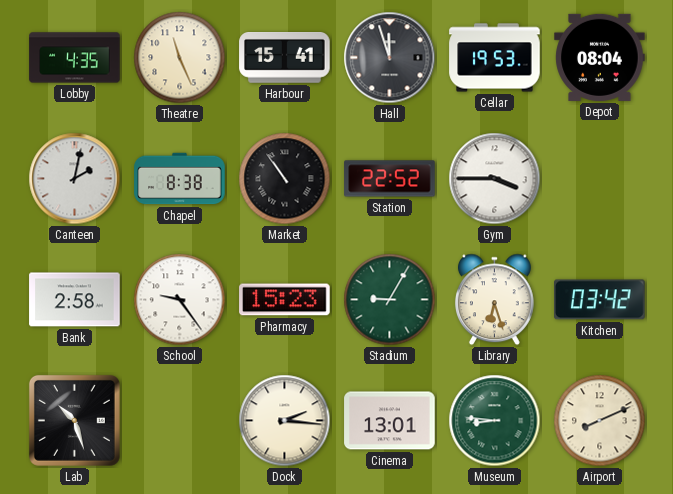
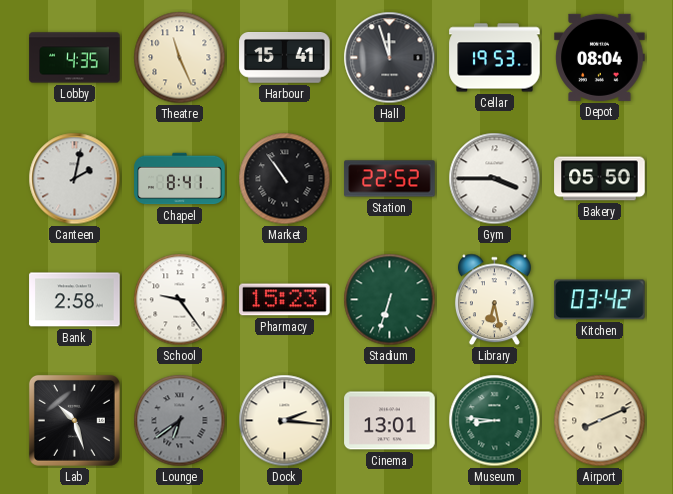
Chapel: 8:38 -> 8:41
Bakery: none -> 05:50
Stadium: 9:05 -> 6:33
Library: 6:27 -> 6:28
Lounge: none -> 6:39
